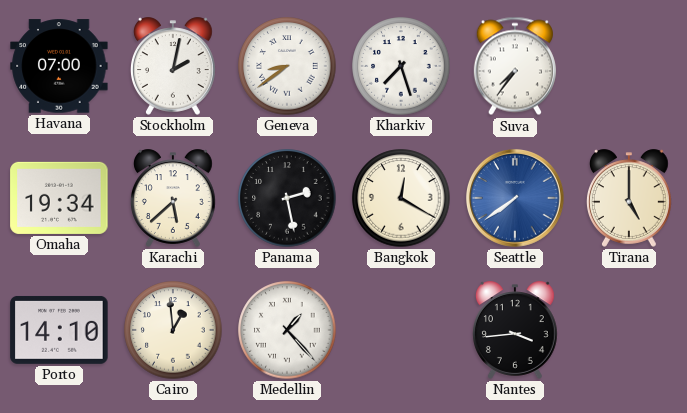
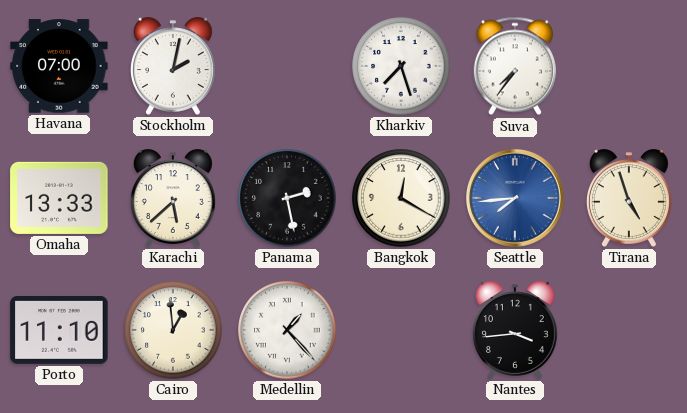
Geneva: 8:39 -> none
Omaha: 19:34 -> 13:33
Seattle: 7:39 -> 7:44
Tirana: 5:00 -> 4:57
Porto: 14:10 -> 11:10
